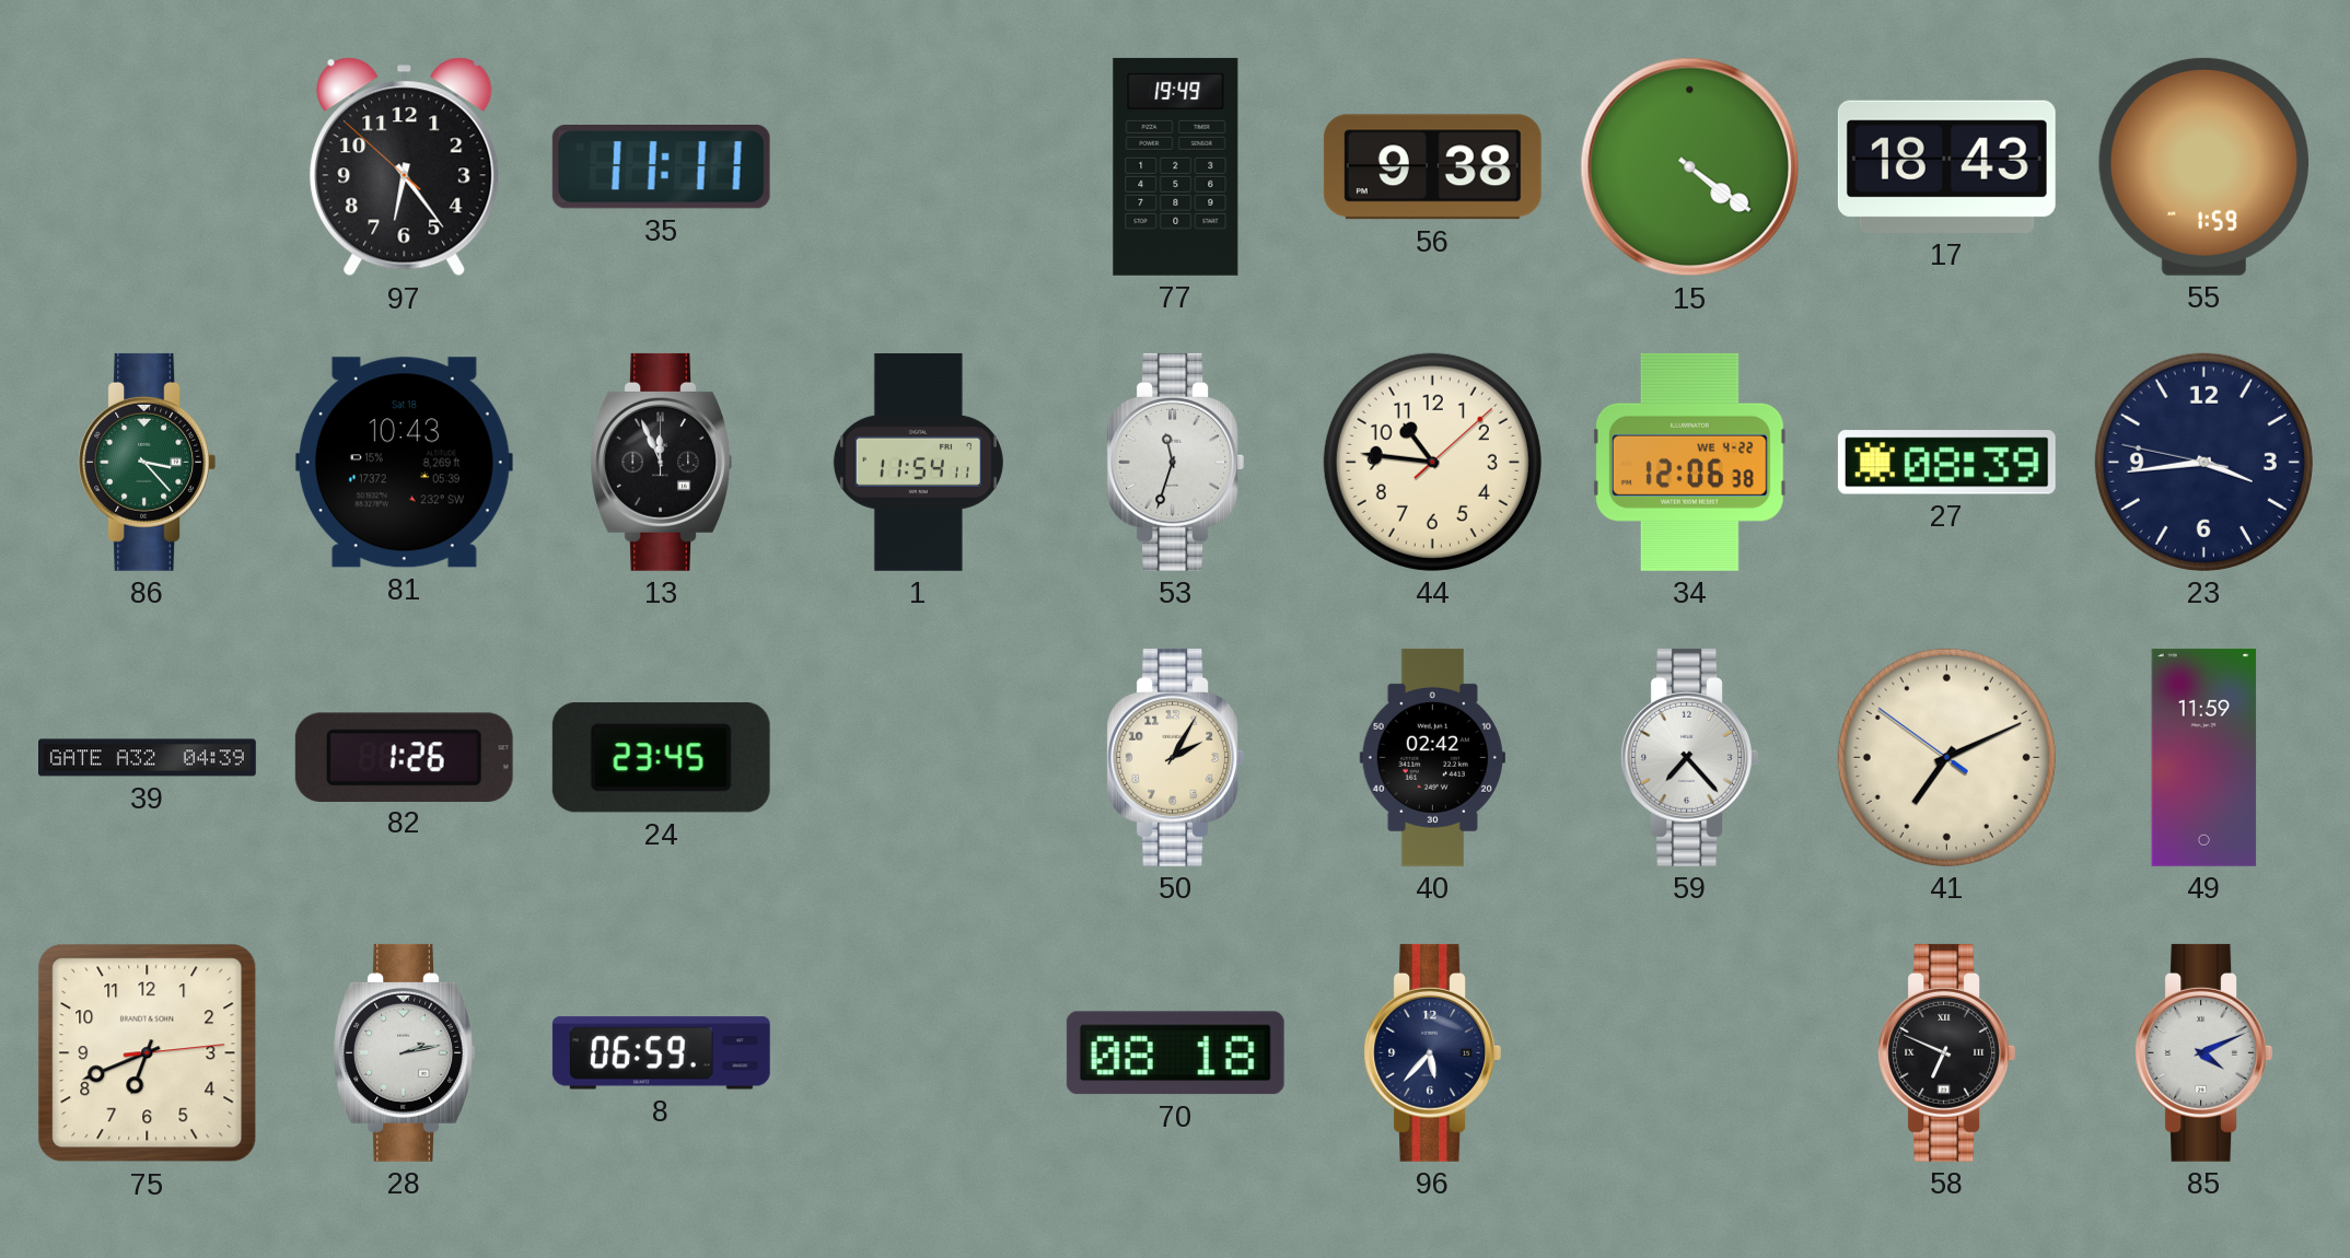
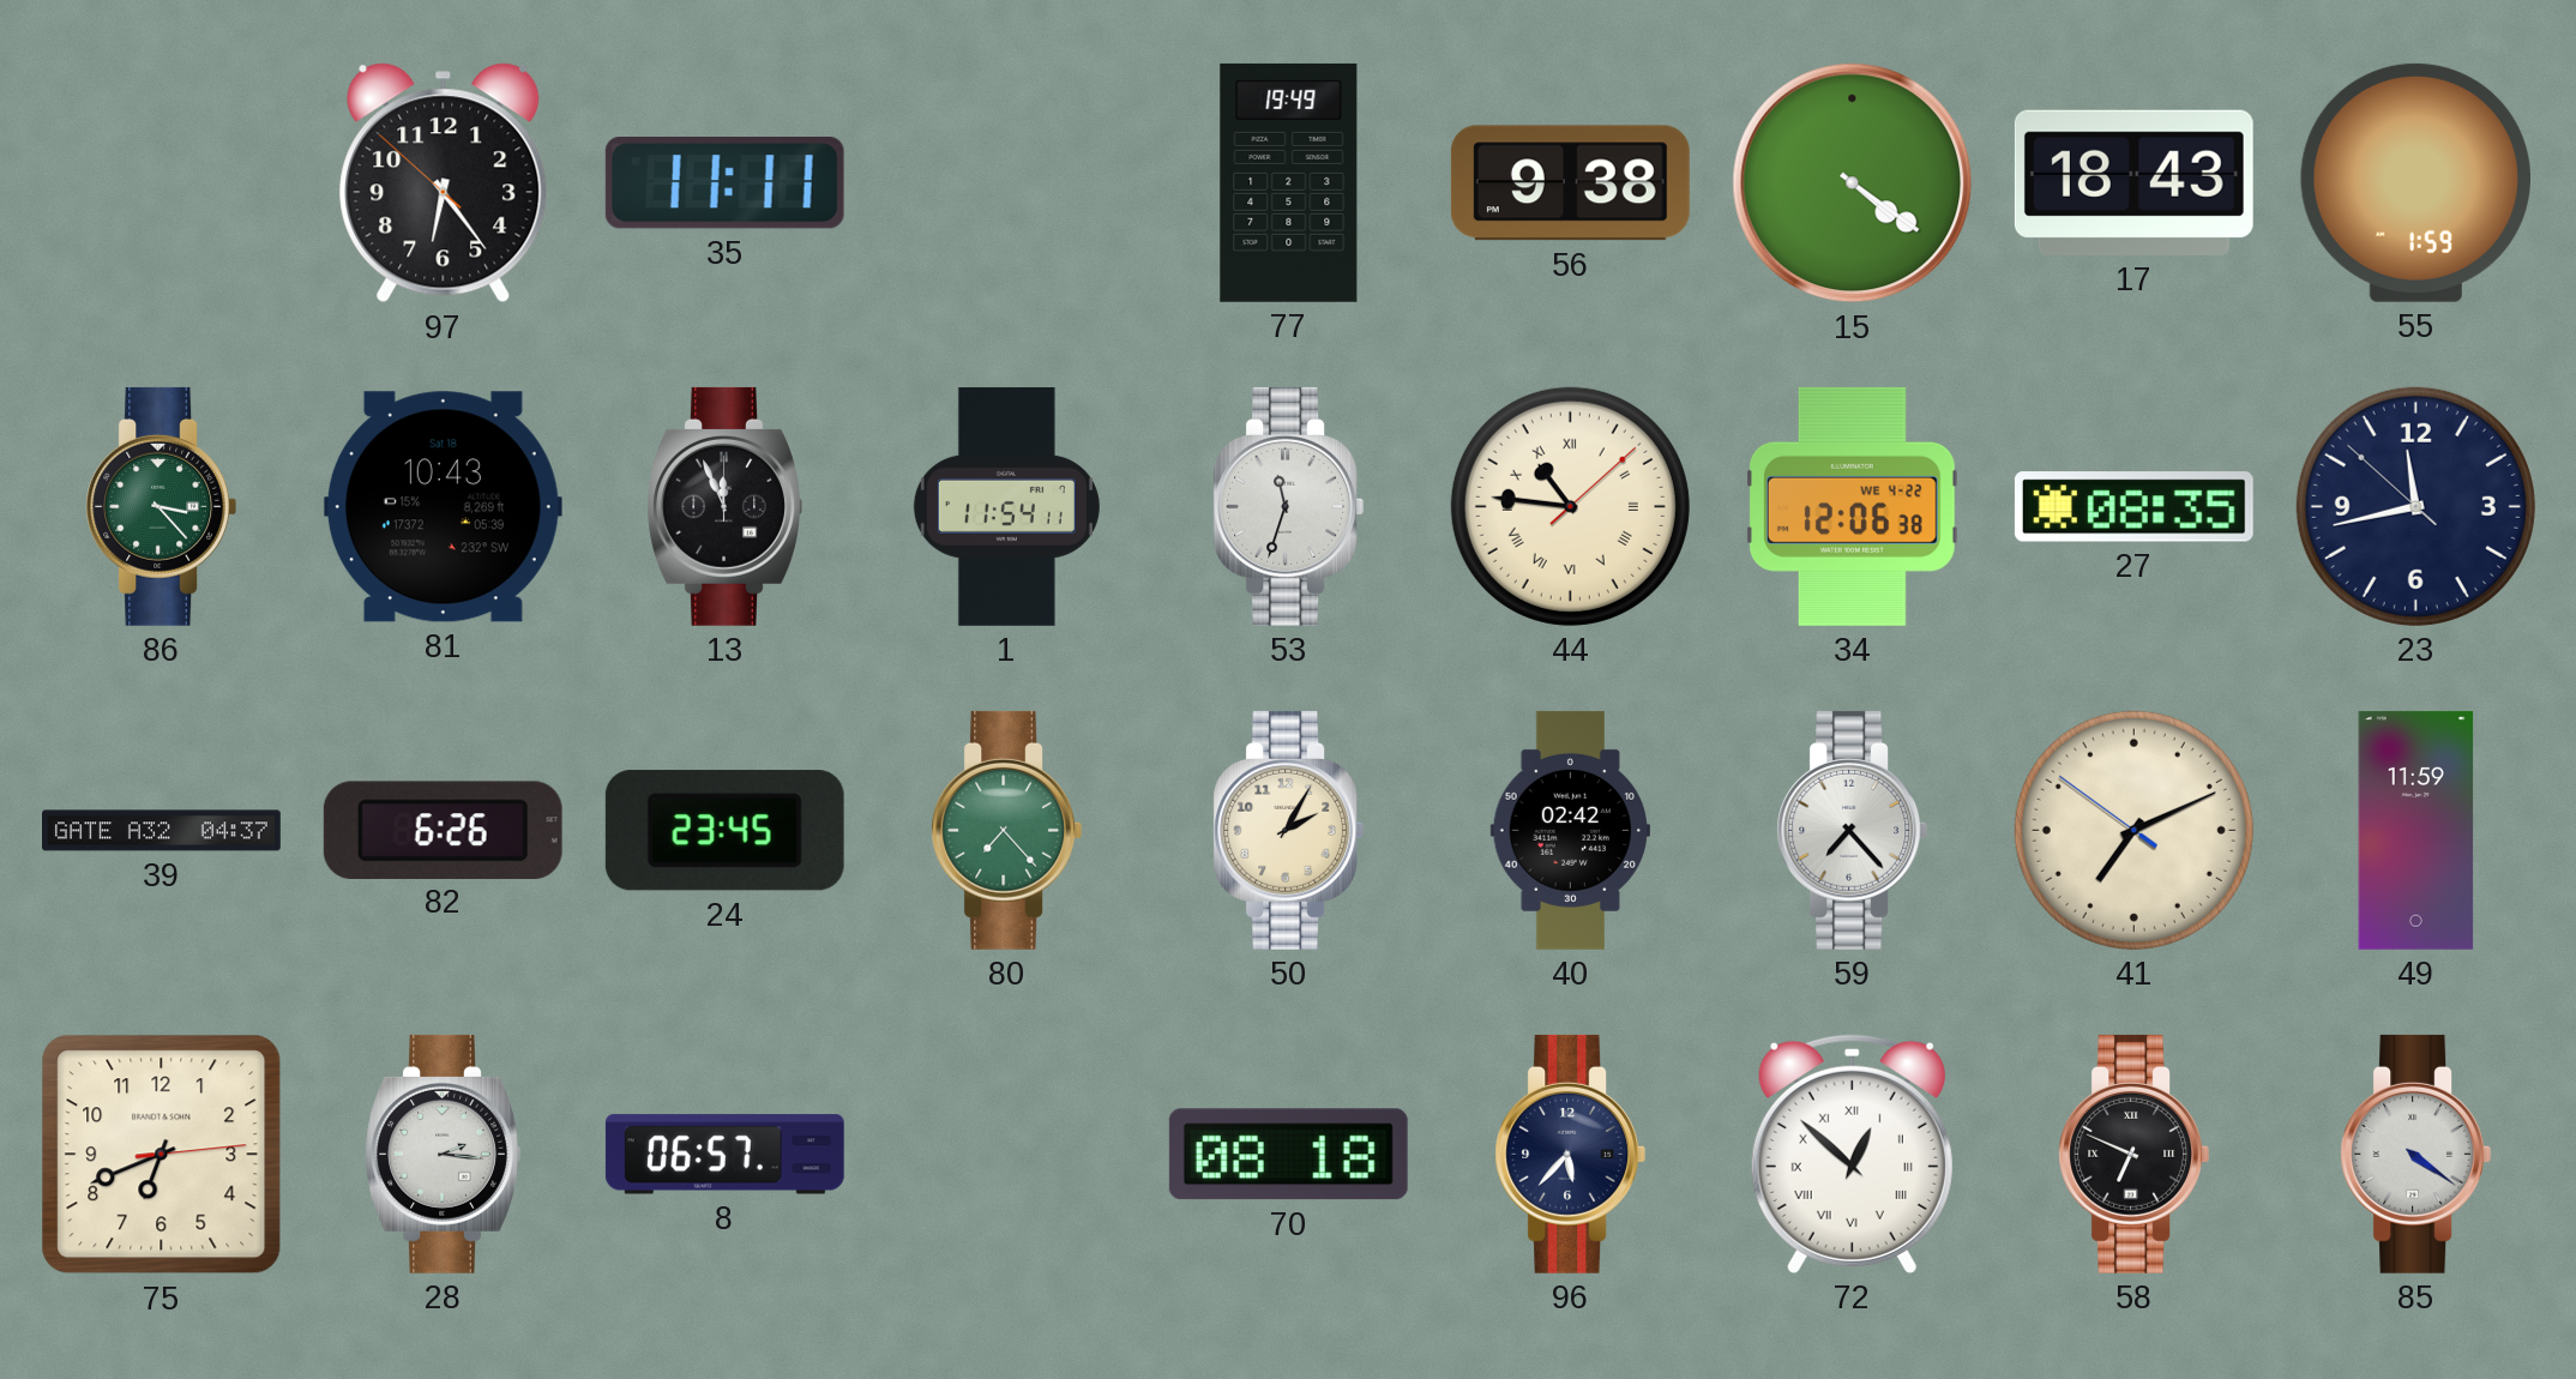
44 numerals: Arabic -> Roman
27: 08:39 -> 08:35
23: 3:43 -> 11:42
39: 04:39 -> 04:37
82: 1:26 -> 6:26
80: none -> 7:23
28: 2:13 -> 2:16
8: 06:59 -> 06:57
72: none -> 12:52
85: 4:11 -> 4:21
